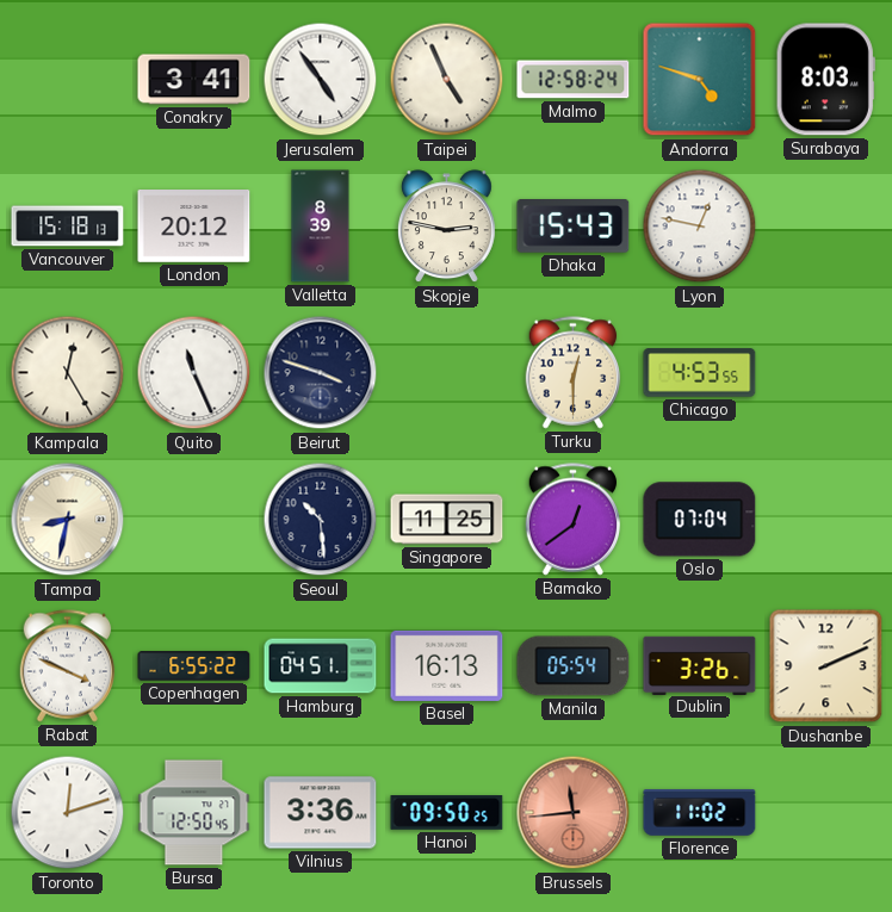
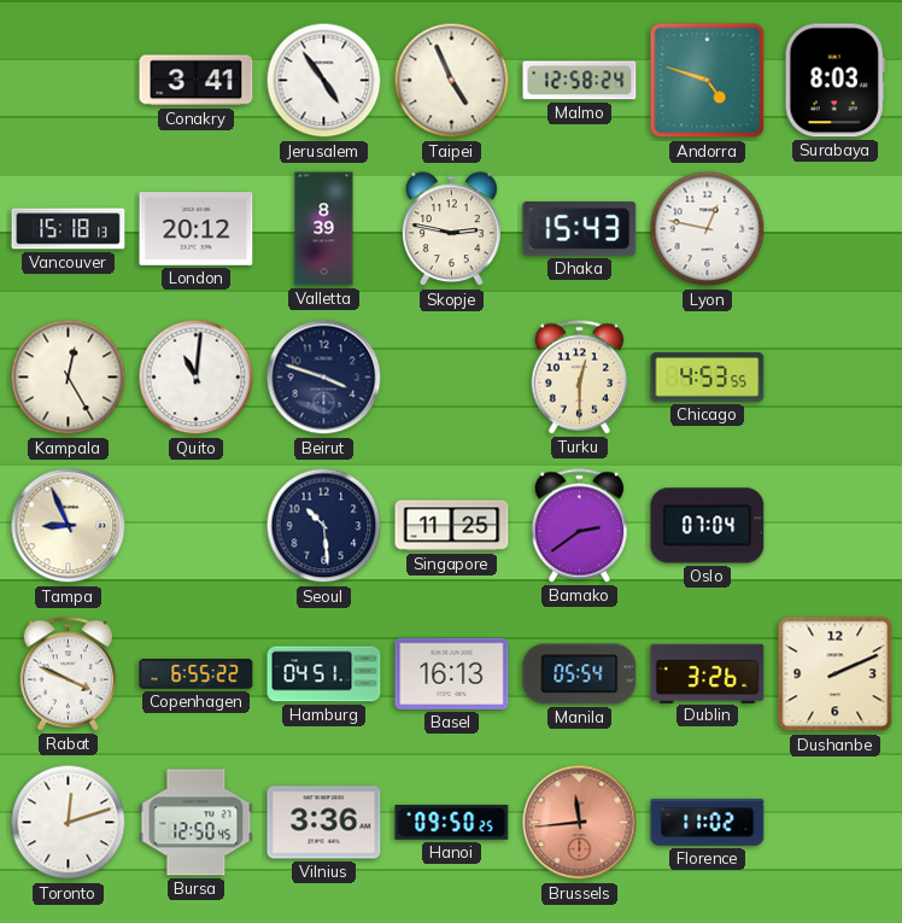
Quito: 11:26 -> 11:01
Tampa: 8:32 -> 8:56
Bamako: 12:39 -> 2:39
